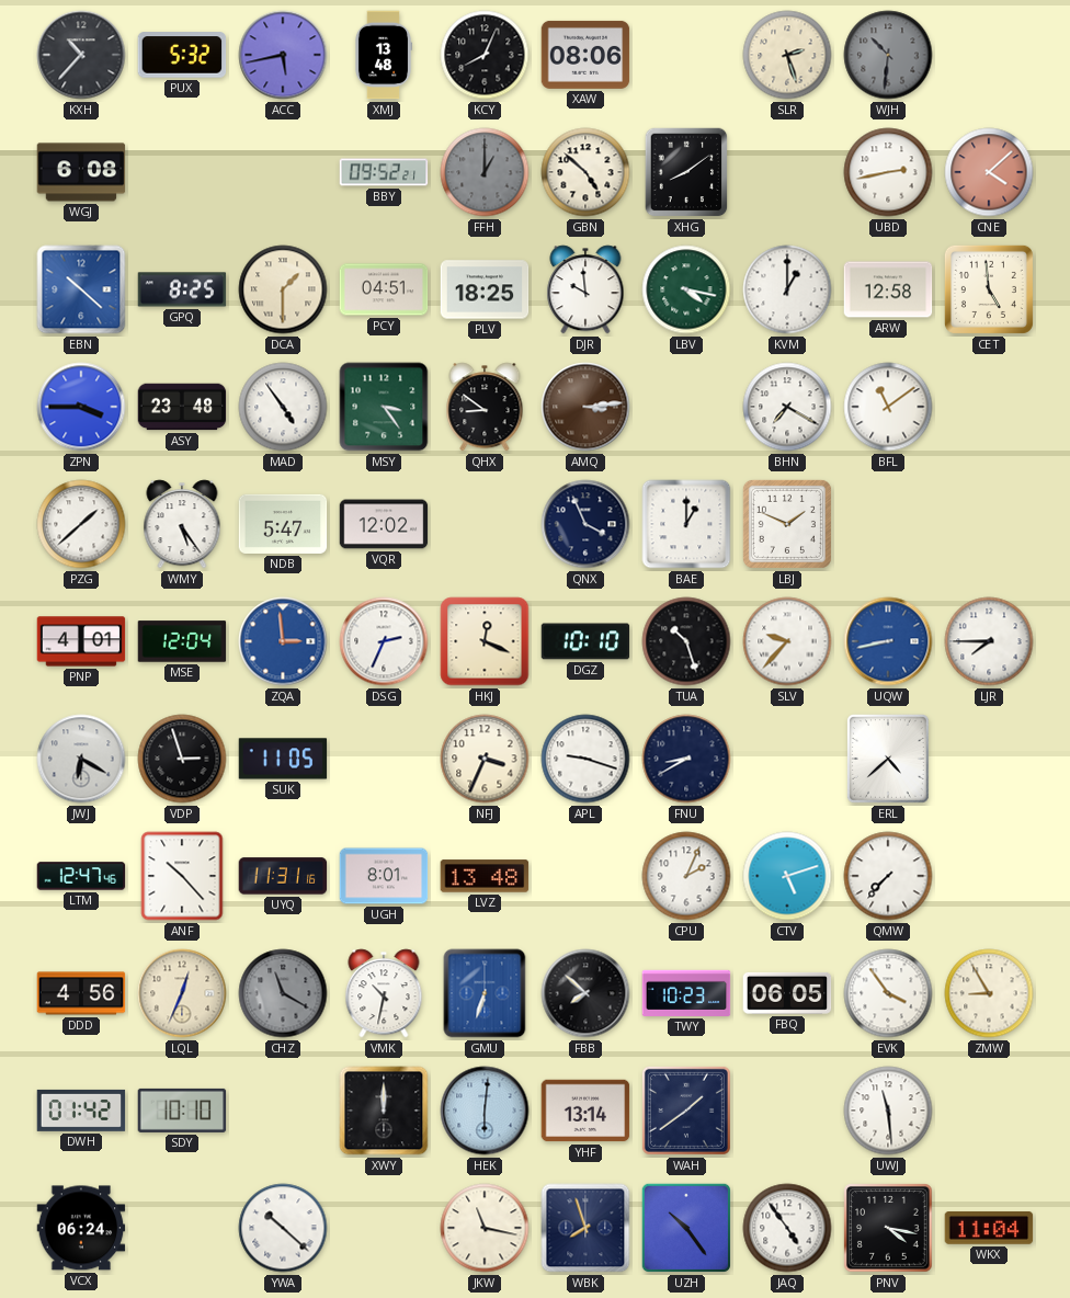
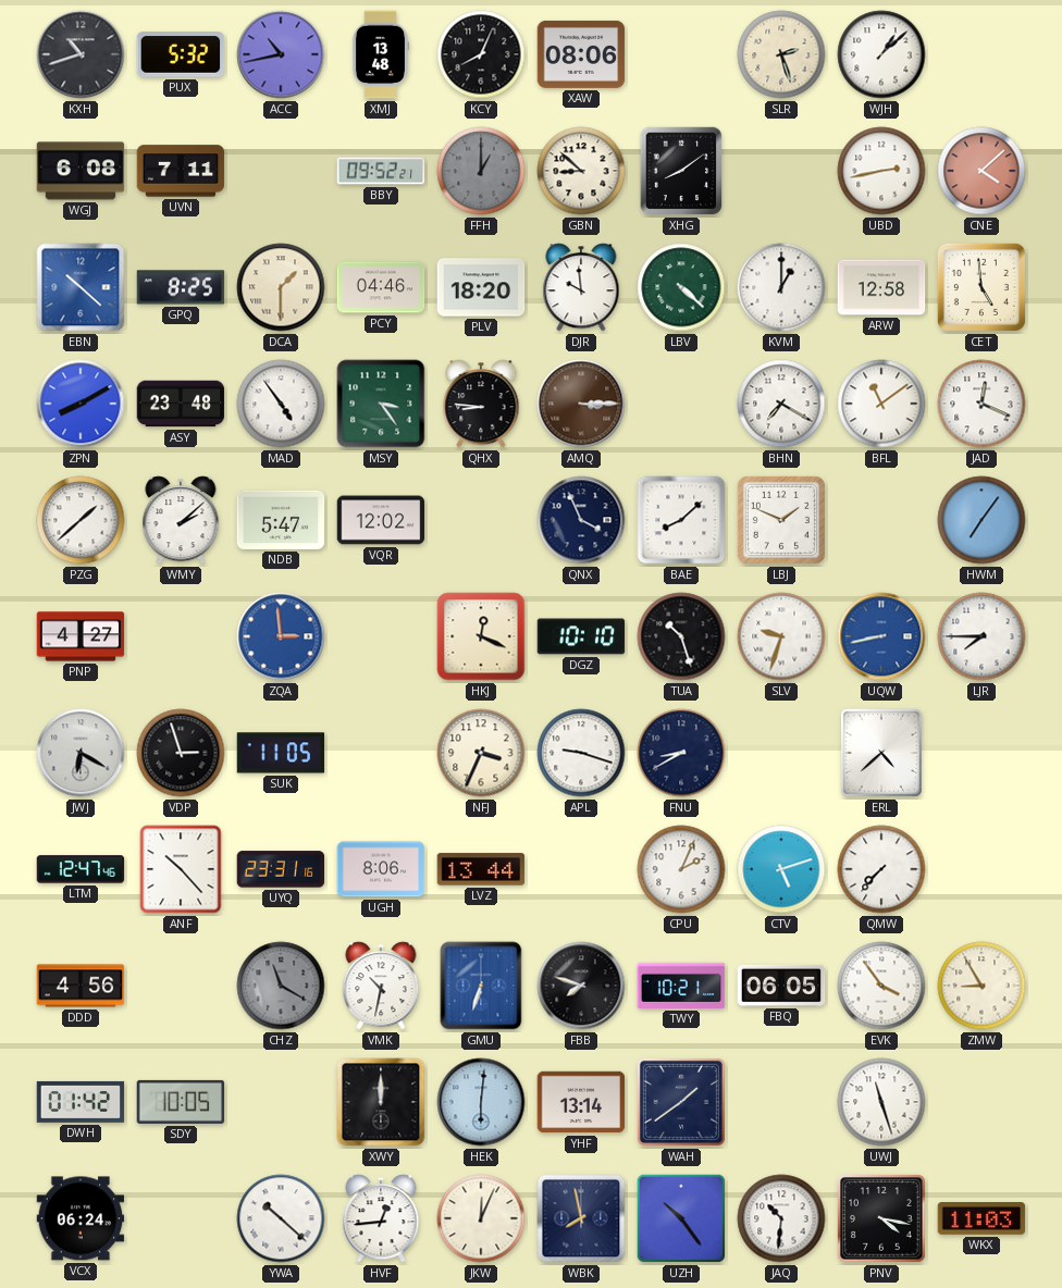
KXH: 10:37 -> 10:42
ACC: 5:43 -> 10:43
WJH: 10:31 -> 1:08
WJH dial: grey -> white
UVN: none -> 7:11
GBN: 4:52 -> 8:52
PCY: 04:51 -> 04:46
PLV: 18:25 -> 18:20
LBV: 4:17 -> 4:22
ZPN: 3:45 -> 8:10
QHX: 8:51 -> 8:46
AMQ: 3:14 -> 3:15
JAD: none -> 12:19
WMY: 5:24 -> 2:08
BAE: 1:00 -> 8:08
HWM: none -> 7:06
PNP: 4:01 -> 4:27
MSE: 12:04 -> none
DSG: 2:34 -> none
SLV: 9:37 -> 9:33
UYQ: 11:31 -> 23:31
UGH: 8:01 -> 8:06
LVZ: 13:48 -> 13:44
LQL: 12:34 -> none
FBB: 7:52 -> 7:48
TWY: 10:23 -> 10:21
SDY: 10:10 -> 10:05
UWJ: 11:29 -> 11:27
HVF: none -> 12:44
JKW: 11:17 -> 12:04
WBK: 7:57 -> 7:58
JAQ: 4:54 -> 10:31
WKX: 11:04 -> 11:03
